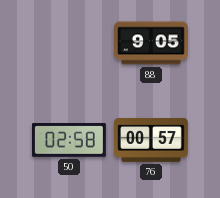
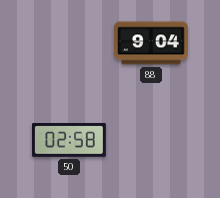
88: 9:05 -> 9:04
76: 00:57 -> none
